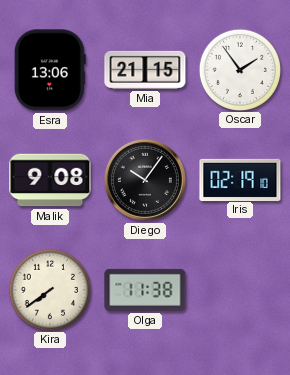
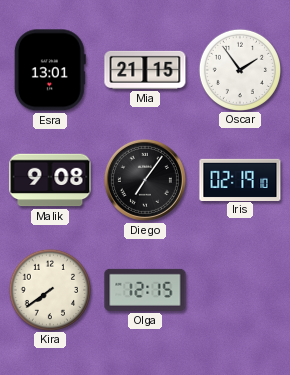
Esra: 13:06 -> 13:01
Diego: 10:06 -> 7:06
Olga: 11:38 -> 12:15
